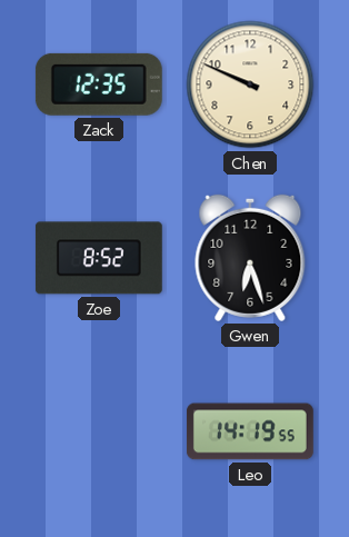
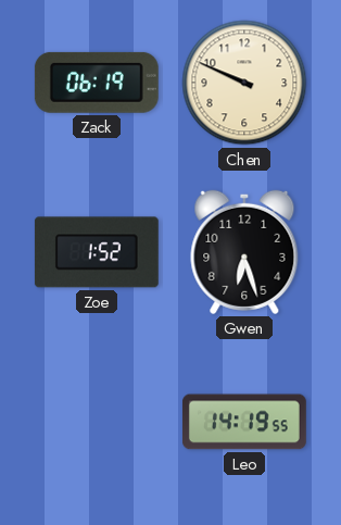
Zack: 12:35 -> 06:19
Zoe: 8:52 -> 1:52
